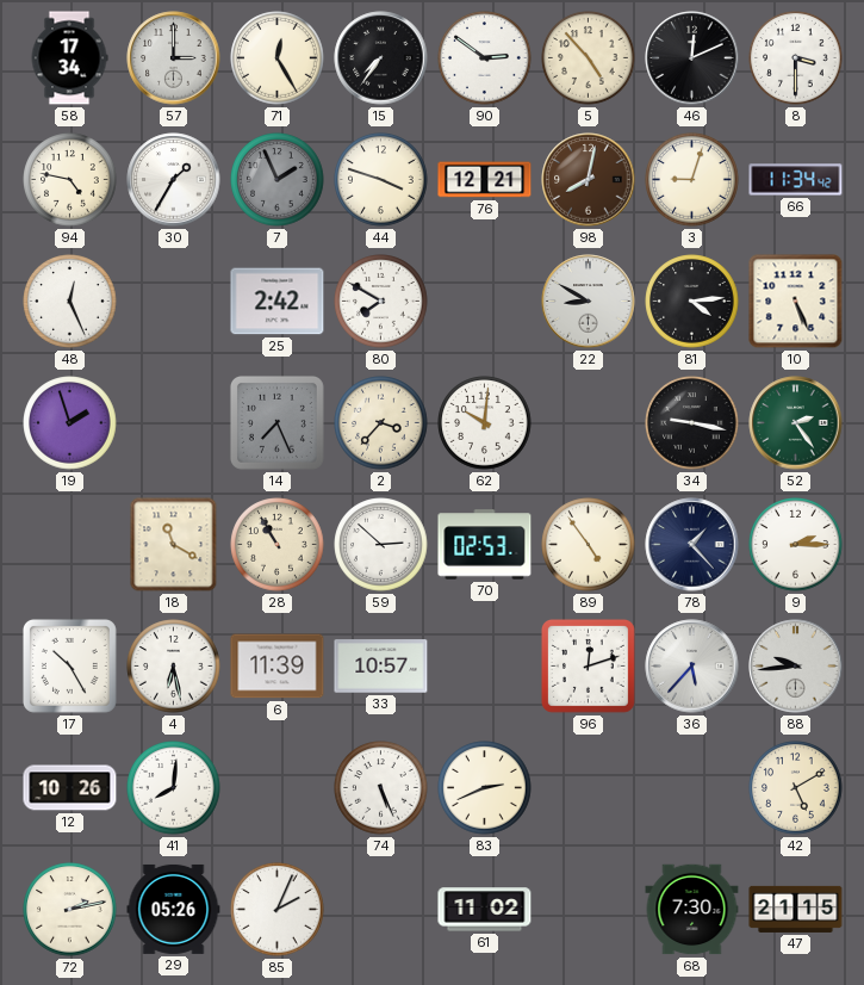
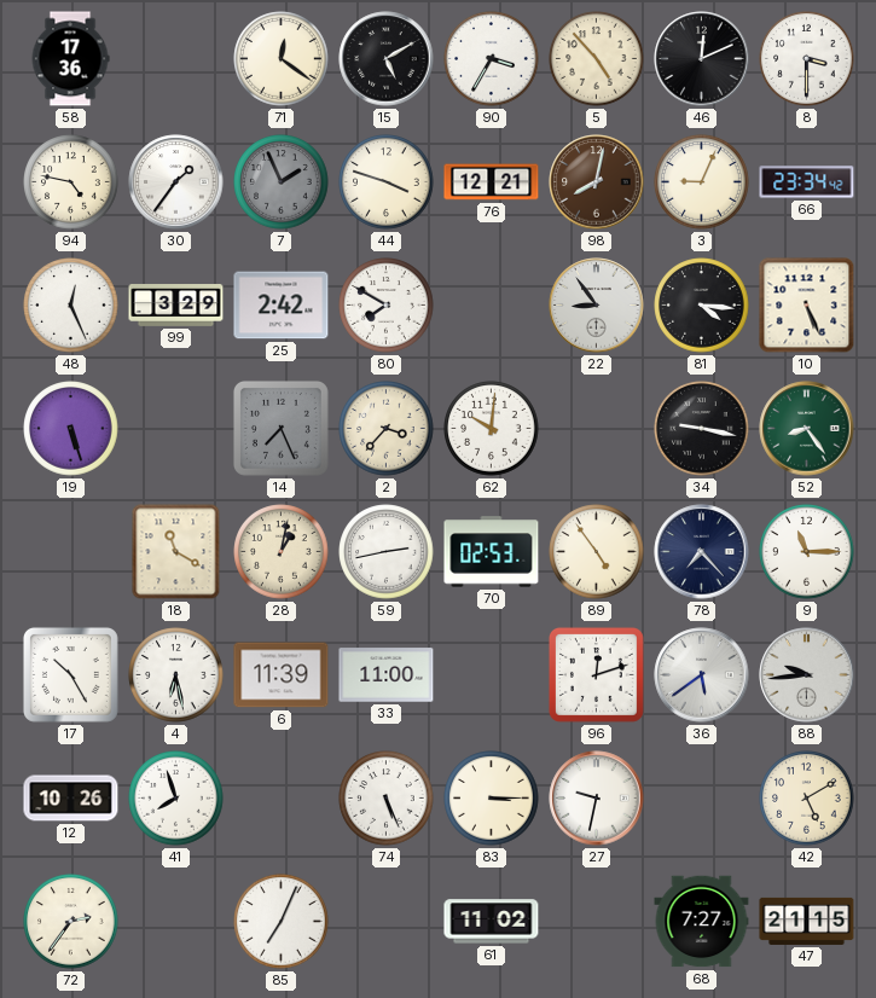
58: 17:34 -> 17:36
57: 3:00 -> none
71: 12:25 -> 12:21
15: 7:36 -> 5:10
90: 2:51 -> 3:35
30: 1:35 -> 1:36
3: 9:03 -> 9:04
66: 11:34 -> 23:34
99: none -> 3:29
22: 8:50 -> 8:54
81: 4:14 -> 4:16
19: 1:57 -> 5:27
52: 2:24 -> 8:24
28: 10:55 -> 1:02
59: 2:52 -> 2:43
78: 1:23 -> 7:23
9: 2:15 -> 11:15
33: 10:57 -> 11:00
36: 5:37 -> 5:39
41: 8:01 -> 7:57
83: 2:41 -> 3:15
27: none -> 9:32
72: 2:13 -> 2:36
29: 05:26 -> none
85: 2:04 -> 7:04
68: 7:30 -> 7:27
